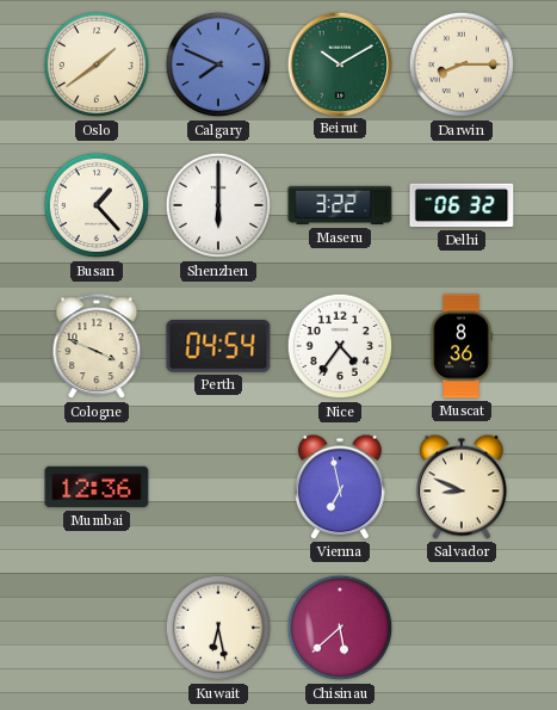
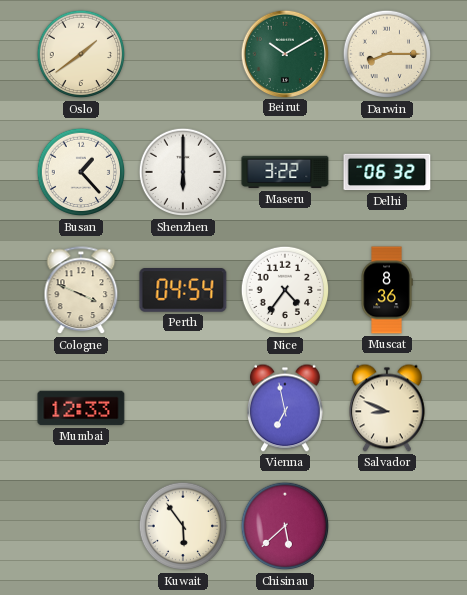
Calgary: 7:49 -> none
Mumbai: 12:36 -> 12:33
Kuwait: 6:28 -> 5:54
